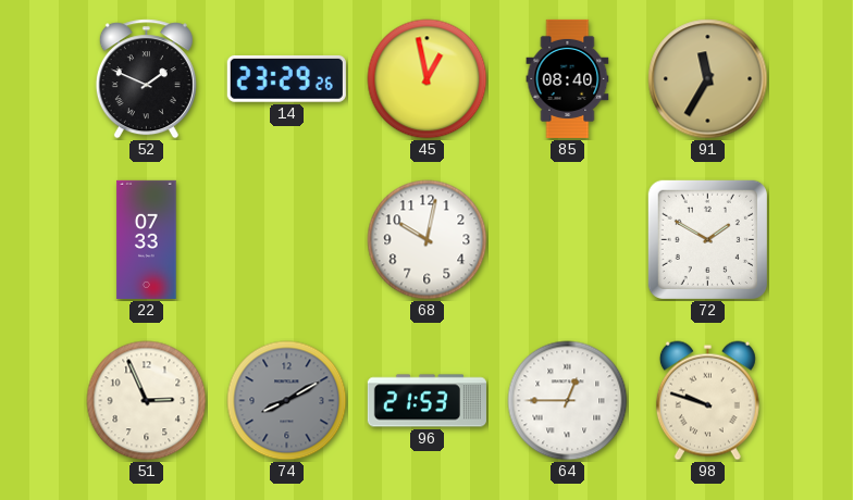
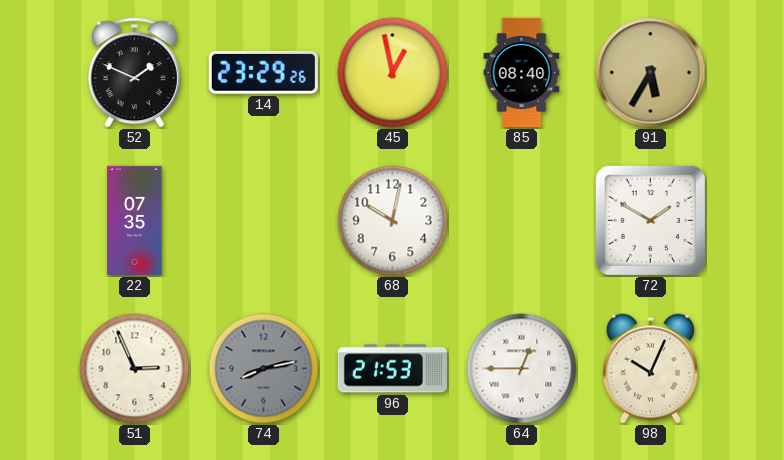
91: 11:35 -> 5:35
22: 07:33 -> 07:35
74: 8:10 -> 8:13
98: 9:48 -> 10:04
